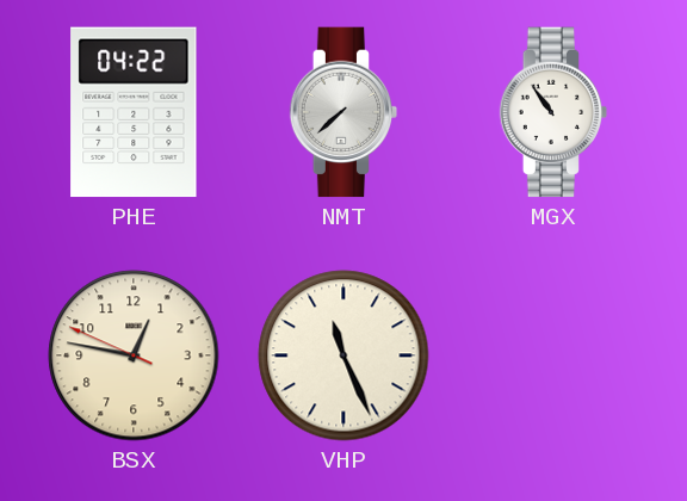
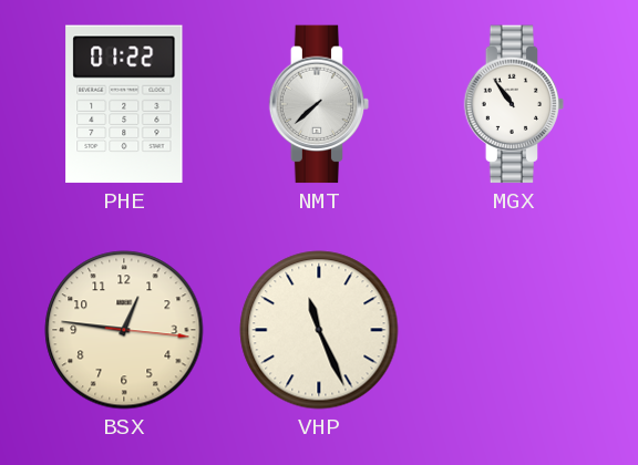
PHE: 04:22 -> 01:22
BSX: 12:46:49 -> 12:46:16
